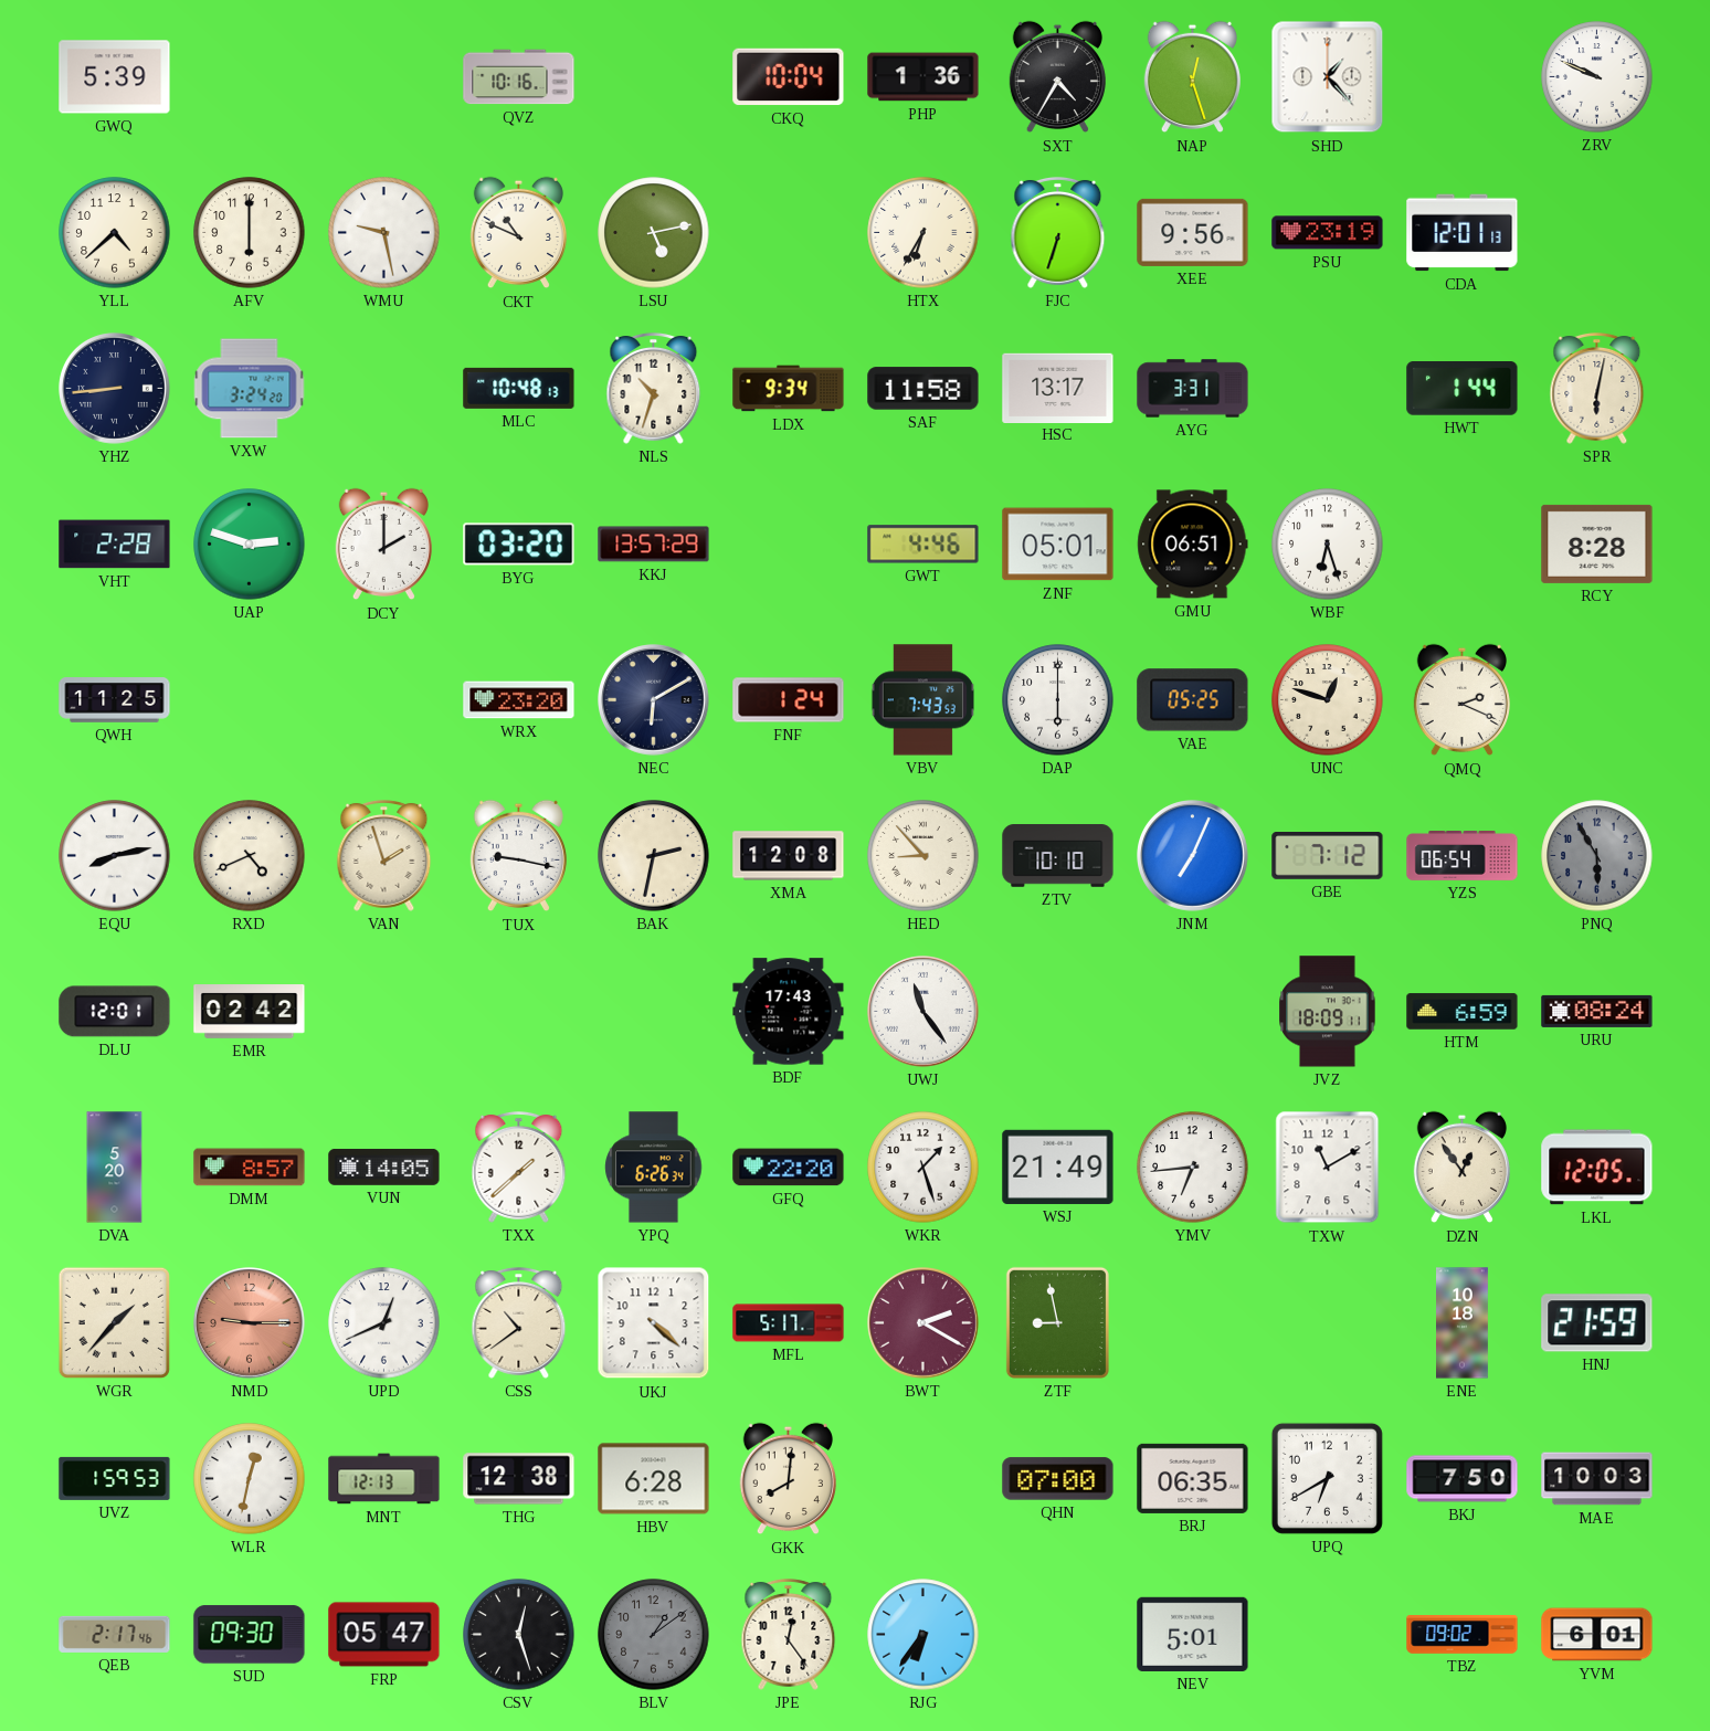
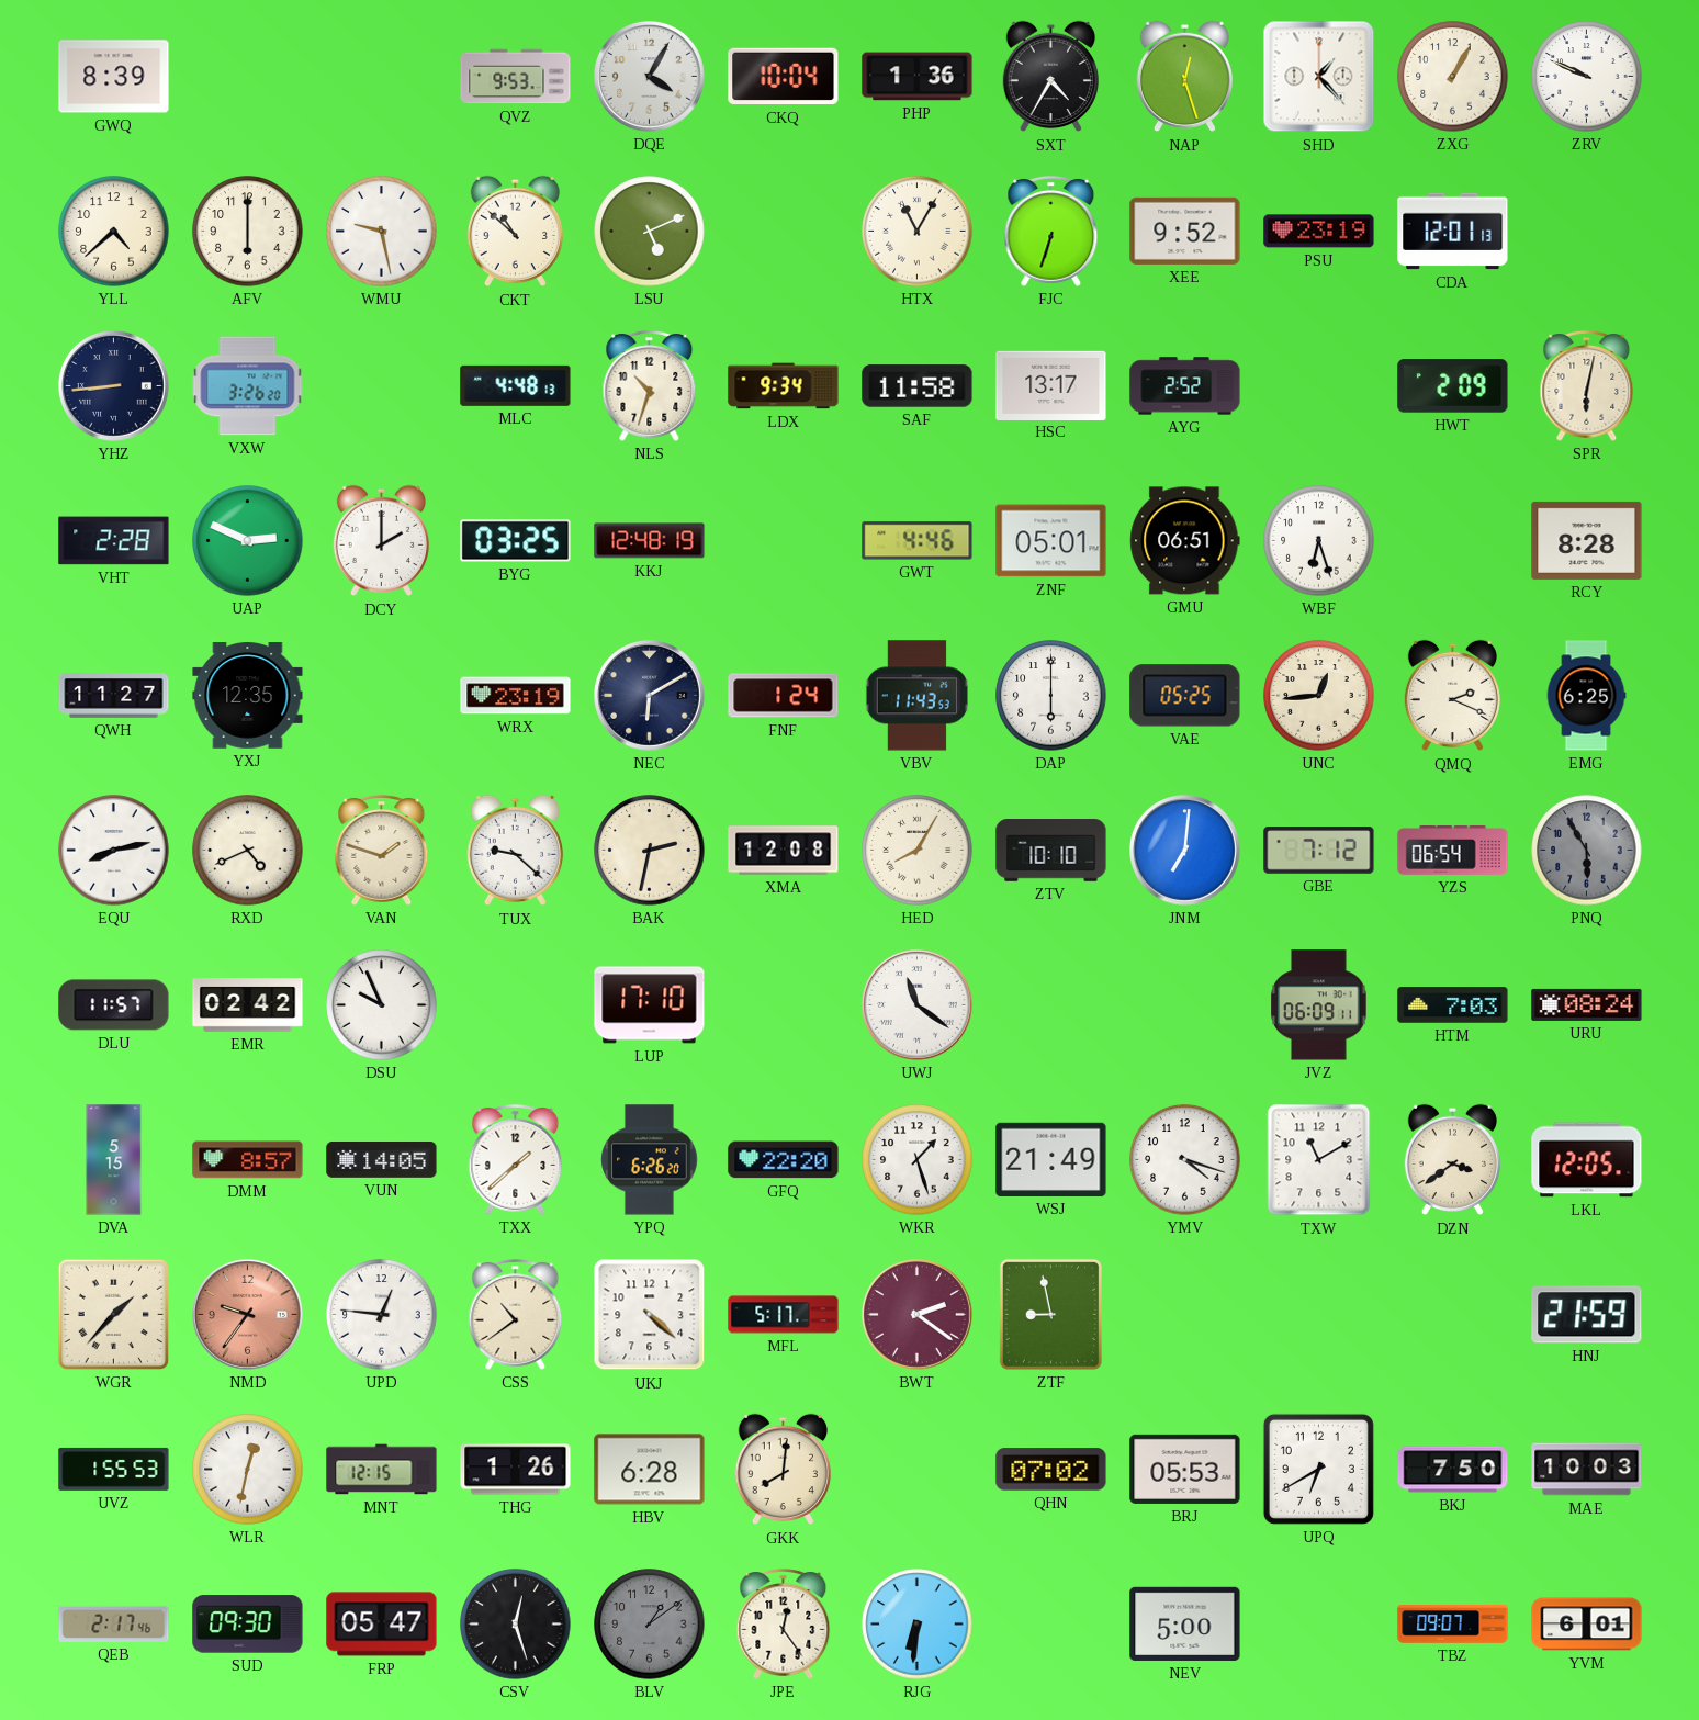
GWQ: 5:39 -> 8:39
QVZ: 10:16 -> 9:53
DQE: none -> 4:05
ZXG: none -> 1:05
CKT: 10:49 -> 10:52
LSU: 5:13 -> 5:11
HTX: 6:35 -> 11:05
XEE: 9:56 -> 9:52
VXW: 3:24 -> 3:26
MLC: 10:48 -> 4:48
AYG: 3:31 -> 2:52
HWT: 1:44 -> 2:09
UAP: 2:48 -> 2:49
BYG: 03:20 -> 03:25
KKJ: 13:57 -> 12:48
QWH: 11:25 -> 11:27
YXJ: none -> 12:35
WRX: 23:20 -> 23:19
VBV: 7:43 -> 11:43
UNC: 12:48 -> 12:44
EMG: none -> 6:25
VAN: 1:57 -> 1:48
TUX: 9:17 -> 9:22
HED: 8:53 -> 8:05
JNM: 7:04 -> 7:01
DLU: 12:01 -> 11:57
DSU: none -> 9:56
LUP: none -> 17:10
BDF: 17:43 -> none
UWJ: 11:24 -> 11:21
JVZ: 18:09 -> 06:09
HTM: 6:59 -> 7:03
DVA: 5:20 -> 5:15
YPQ: 6:26:34 -> 6:26:20
YMV: 6:44 -> 4:18
DZN: 12:54 -> 3:39
NMD: 9:15 -> 9:36
UPD: 12:41 -> 12:46
BWT: 2:20 -> 2:21
ENE: 10:18 -> none
UVZ: 1:59 -> 1:55
MNT: 12:13 -> 12:15
THG: 12:38 -> 1:26
QHN: 07:00 -> 07:02
BRJ: 06:35 -> 05:53
RJG: 6:36 -> 6:31
NEV: 5:01 -> 5:00
TBZ: 09:02 -> 09:07
